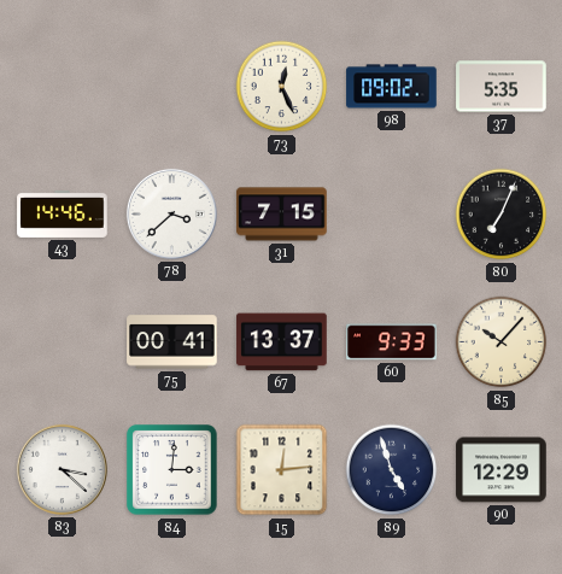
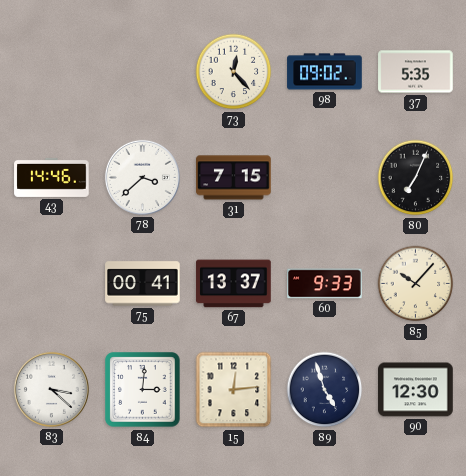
73: 12:26 -> 12:23
90: 12:29 -> 12:30
